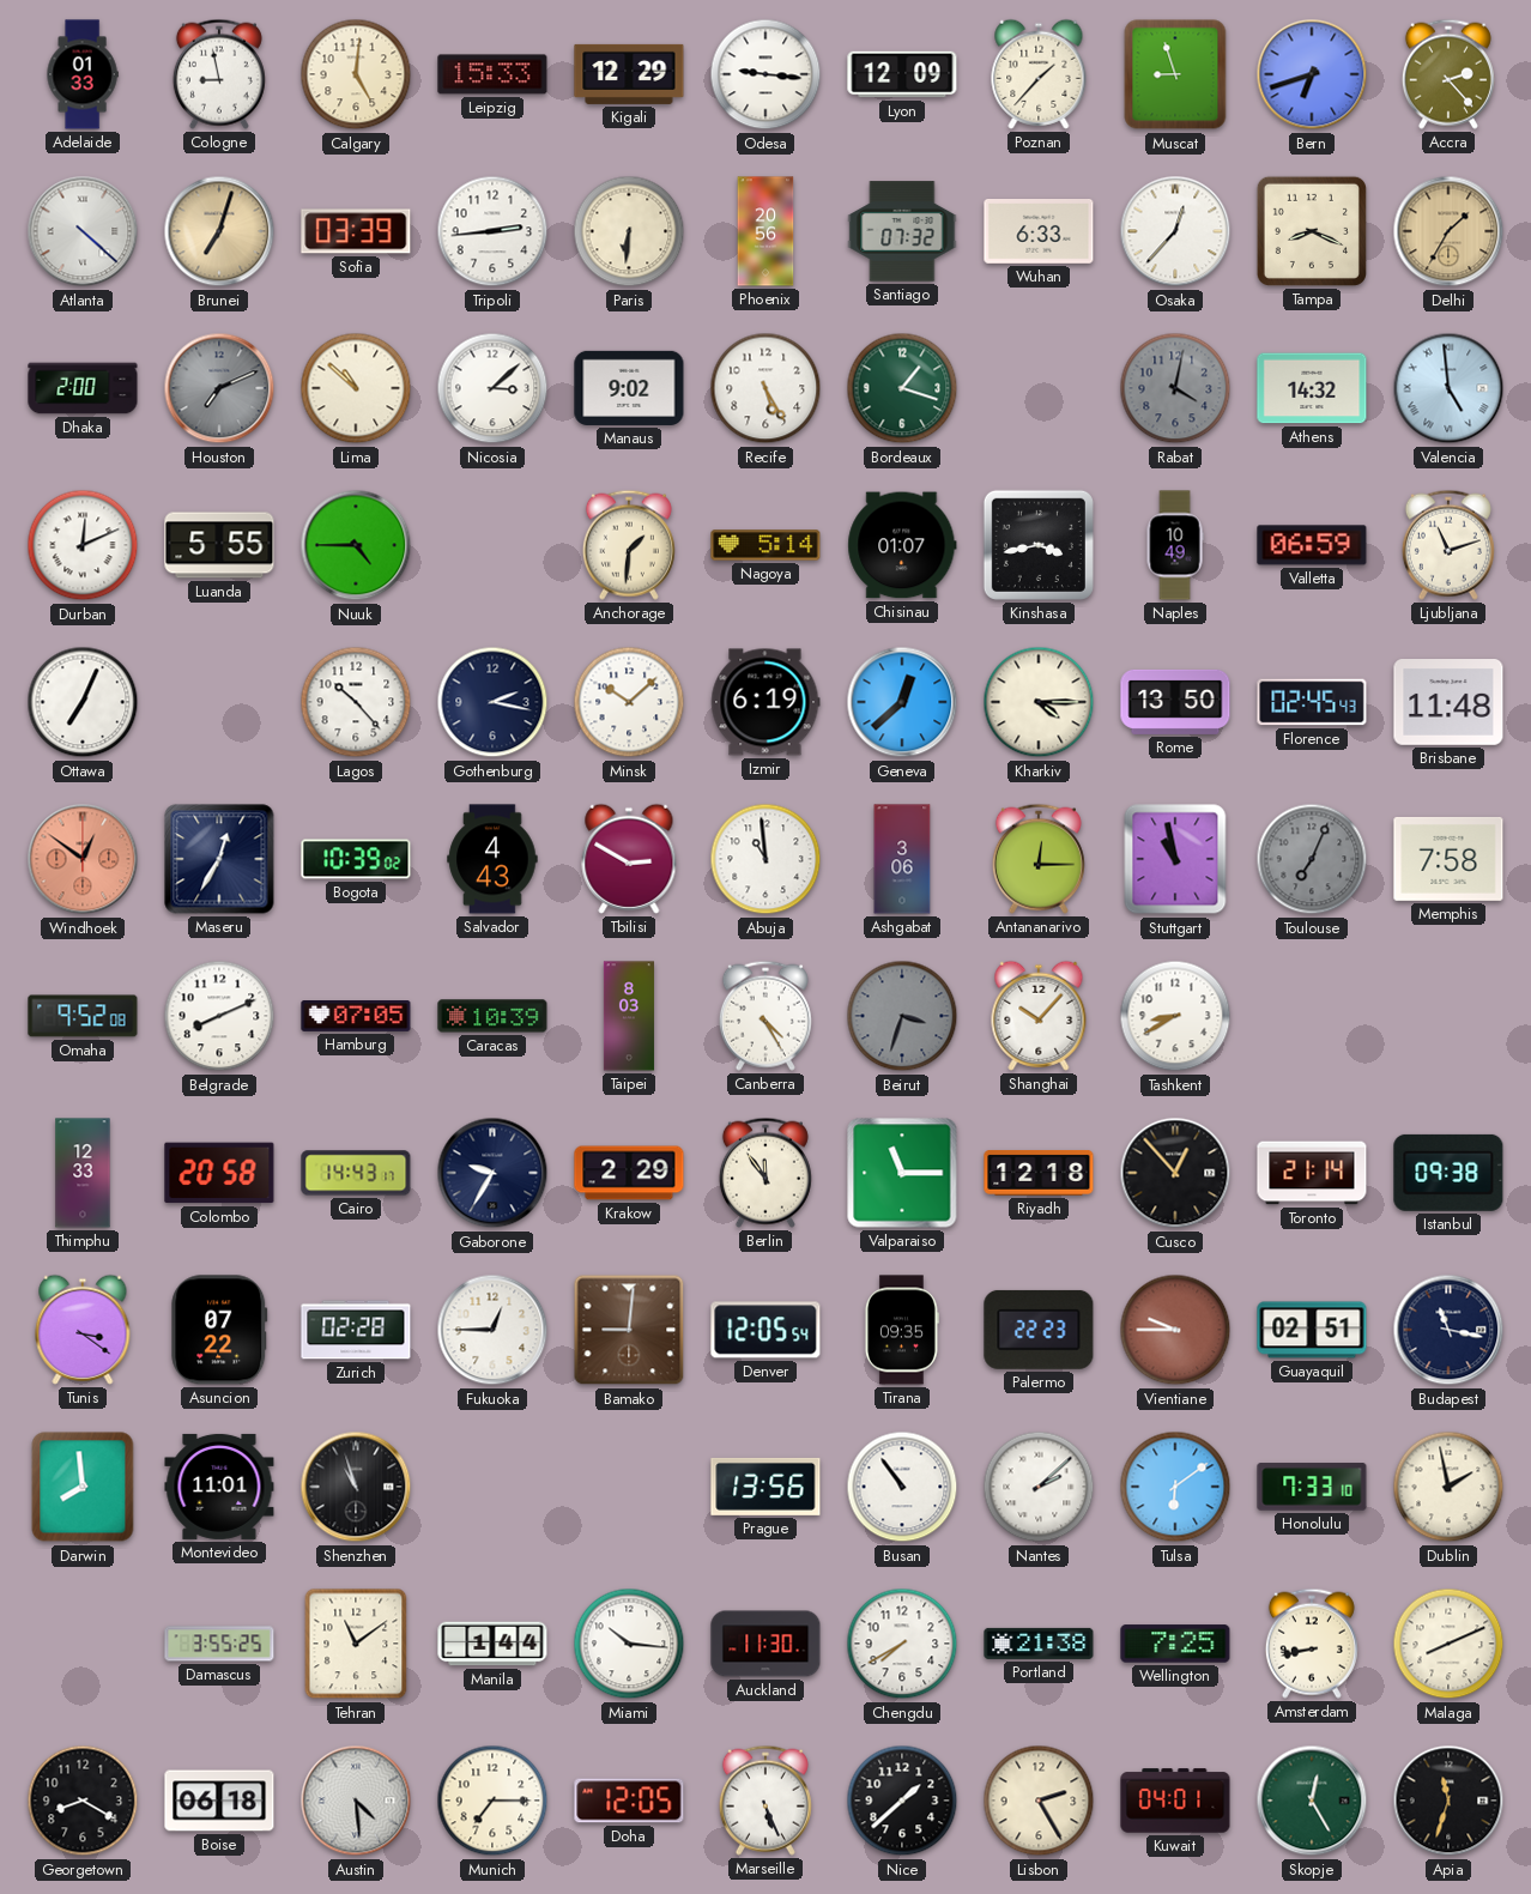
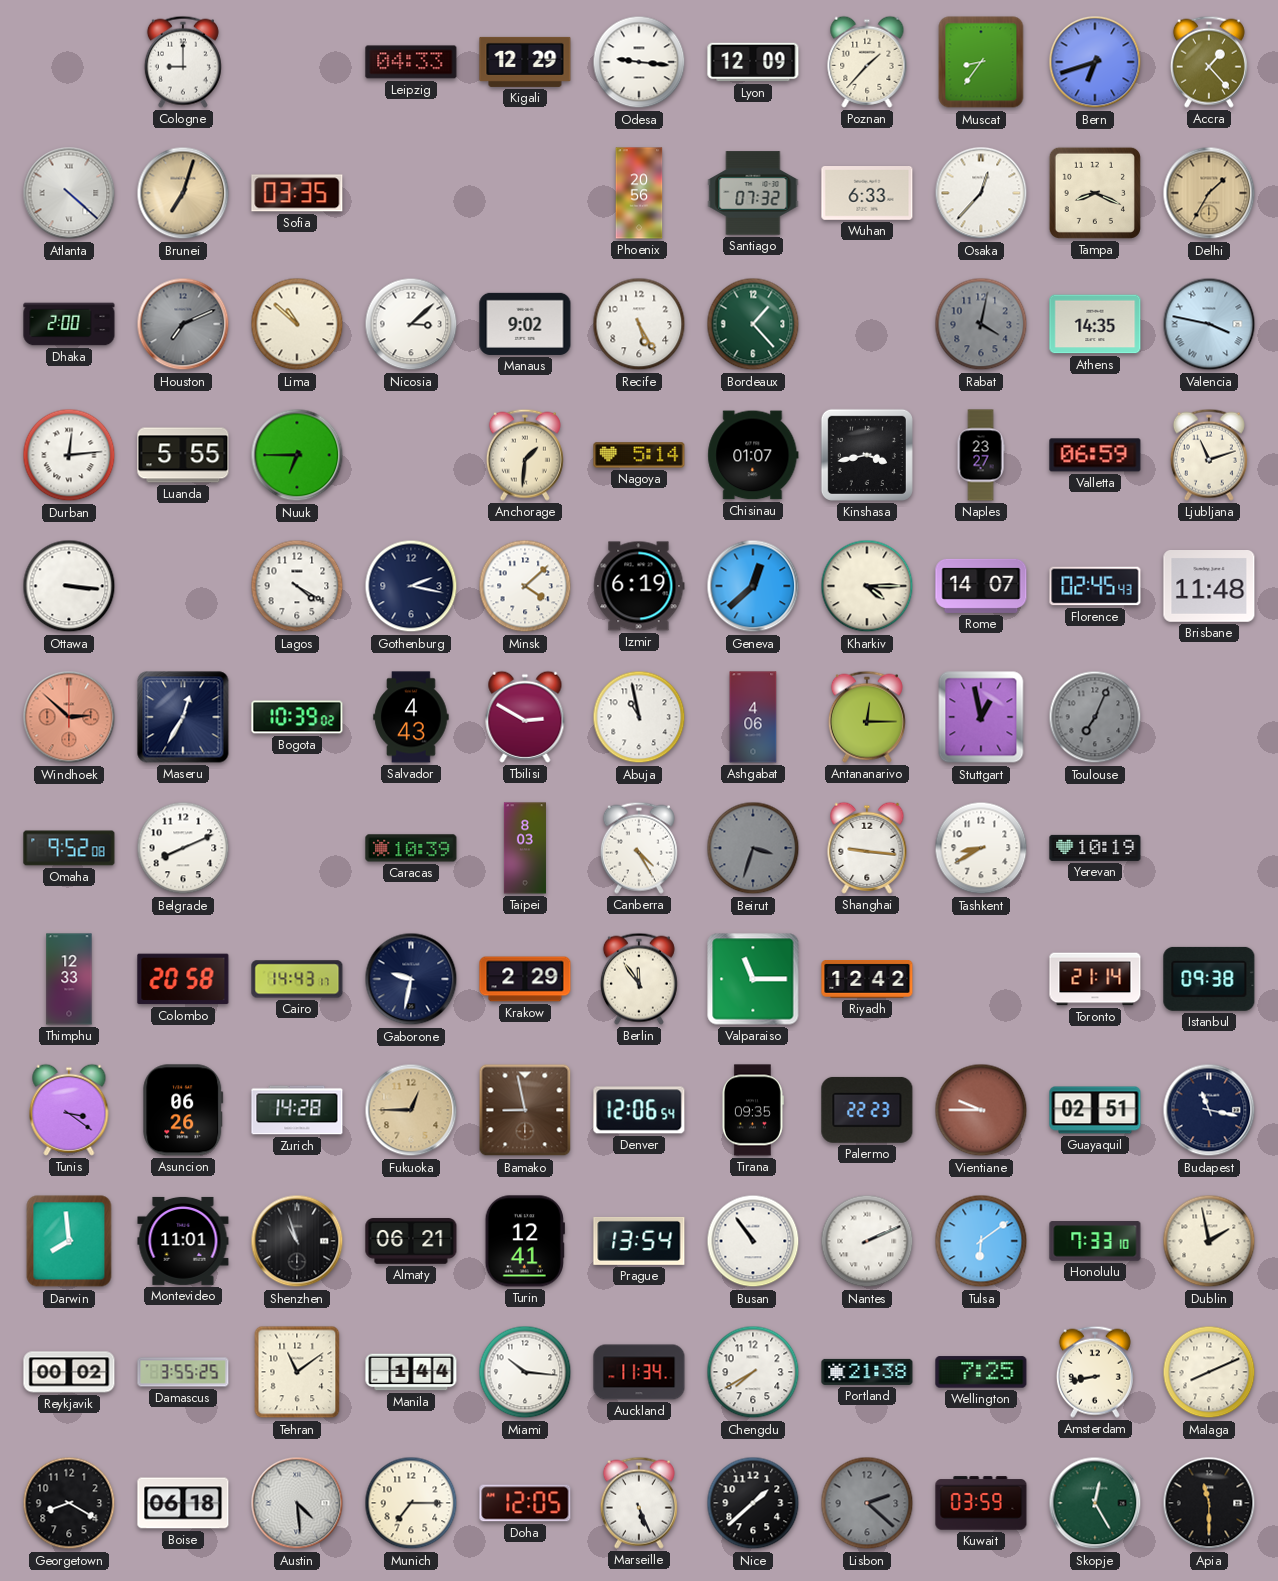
Adelaide: 01:33 -> none
Cologne: 8:58 -> 9:00
Calgary: 5:01 -> none
Leipzig: 15:33 -> 04:33
Muscat: 8:57 -> 8:36
Accra: 2:23 -> 1:23
Sofia: 03:39 -> 03:35
Tripoli: 2:44 -> none
Paris: 6:31 -> none
Bordeaux: 1:18 -> 1:23
Athens: 14:32 -> 14:35
Valencia: 4:59 -> 3:47
Durban: 12:11 -> 12:14
Nuuk: 4:45 -> 6:45
Naples: 10:49 -> 23:27
Ottawa: 7:04 -> 3:16
Lagos: 10:23 -> 4:20
Minsk: 10:08 -> 4:08
Rome: 13:50 -> 14:07
Windhoek: 12:51 -> 2:52
Abuja: 10:59 -> 10:58
Ashgabat: 3:06 -> 4:06
Stuttgart: 10:58 -> 12:58
Memphis: 7:58 -> none
Hamburg: 07:05 -> none
Shanghai: 10:07 -> 9:16
Yerevan: none -> 10:19
Gaborone: 9:35 -> 9:32
Riyadh: 12:18 -> 12:42
Cusco: 12:53 -> none
Asuncion: 07:22 -> 06:26
Zurich: 02:28 -> 14:28
Fukuoka dial: white -> champagne
Bamako: 9:01 -> 8:58
Denver: 12:05 -> 12:06
Almaty: none -> 06:21
Turin: none -> 12:41
Prague: 13:56 -> 13:54
Nantes: 2:08 -> 2:11
Reykjavik: none -> 00:02
Auckland: 11:30 -> 11:34
Lisbon: 2:25 -> 2:22
Lisbon dial: cream -> grey
Kuwait: 04:01 -> 03:59
Apia: 11:33 -> 11:30
